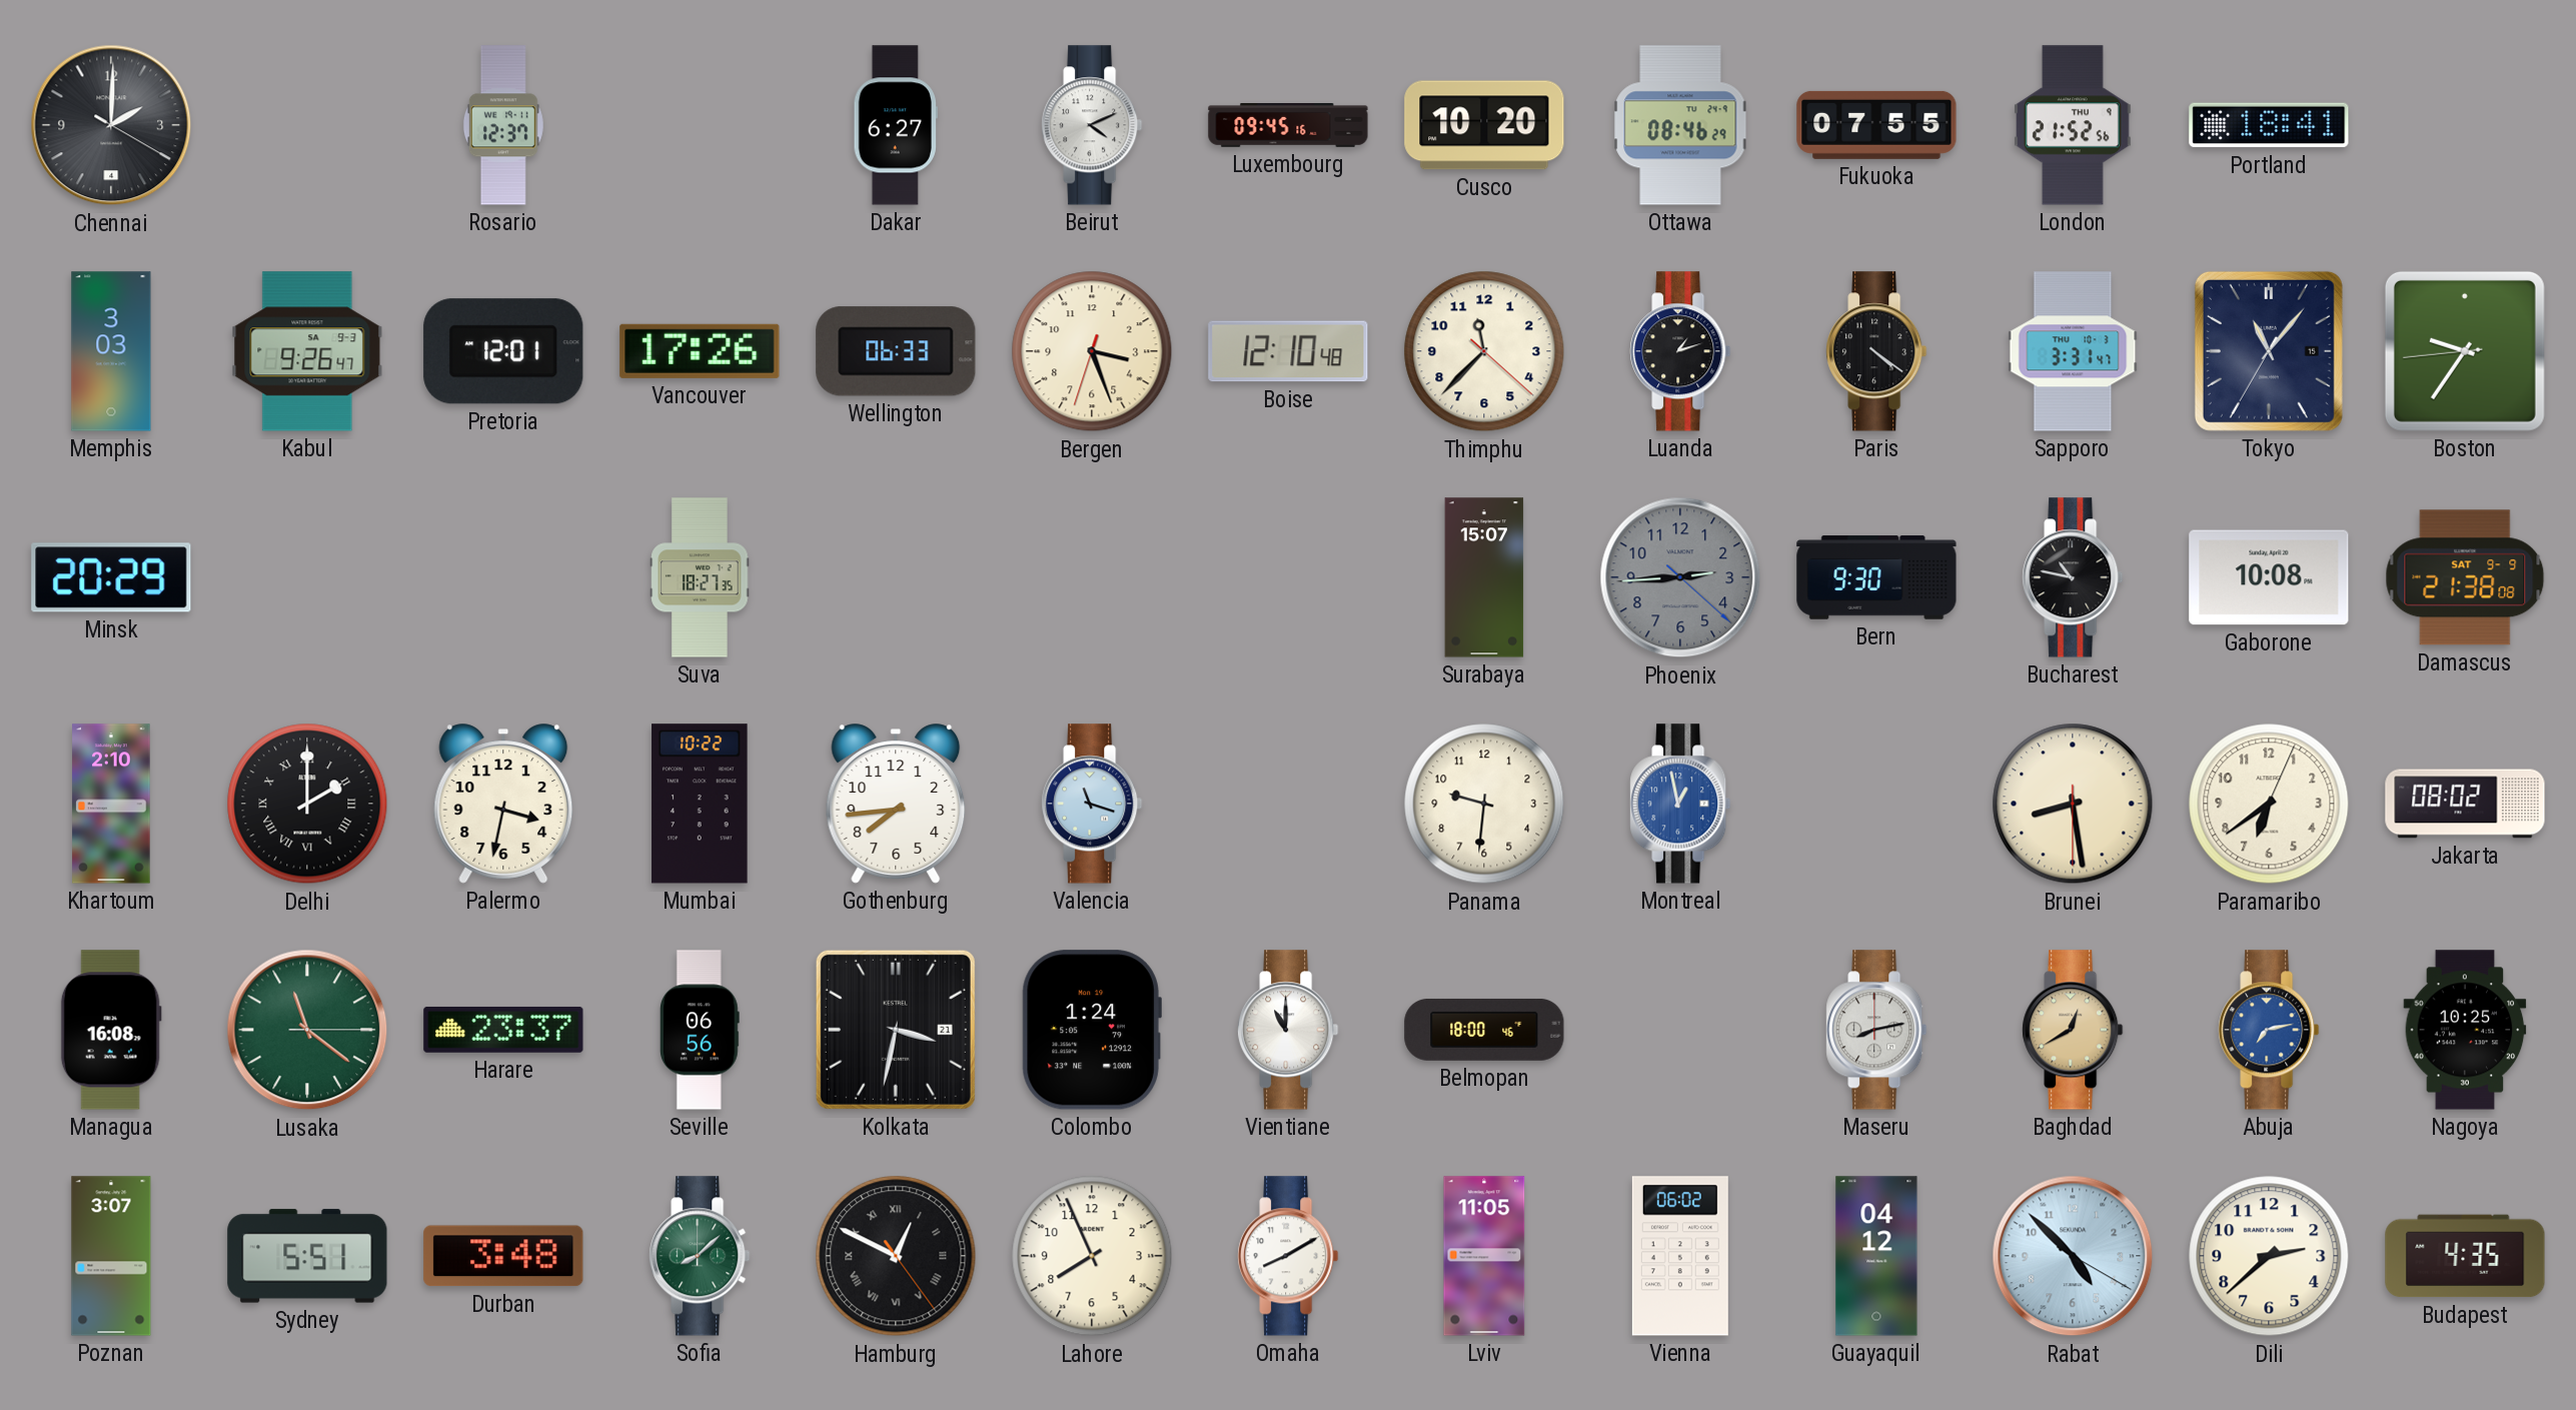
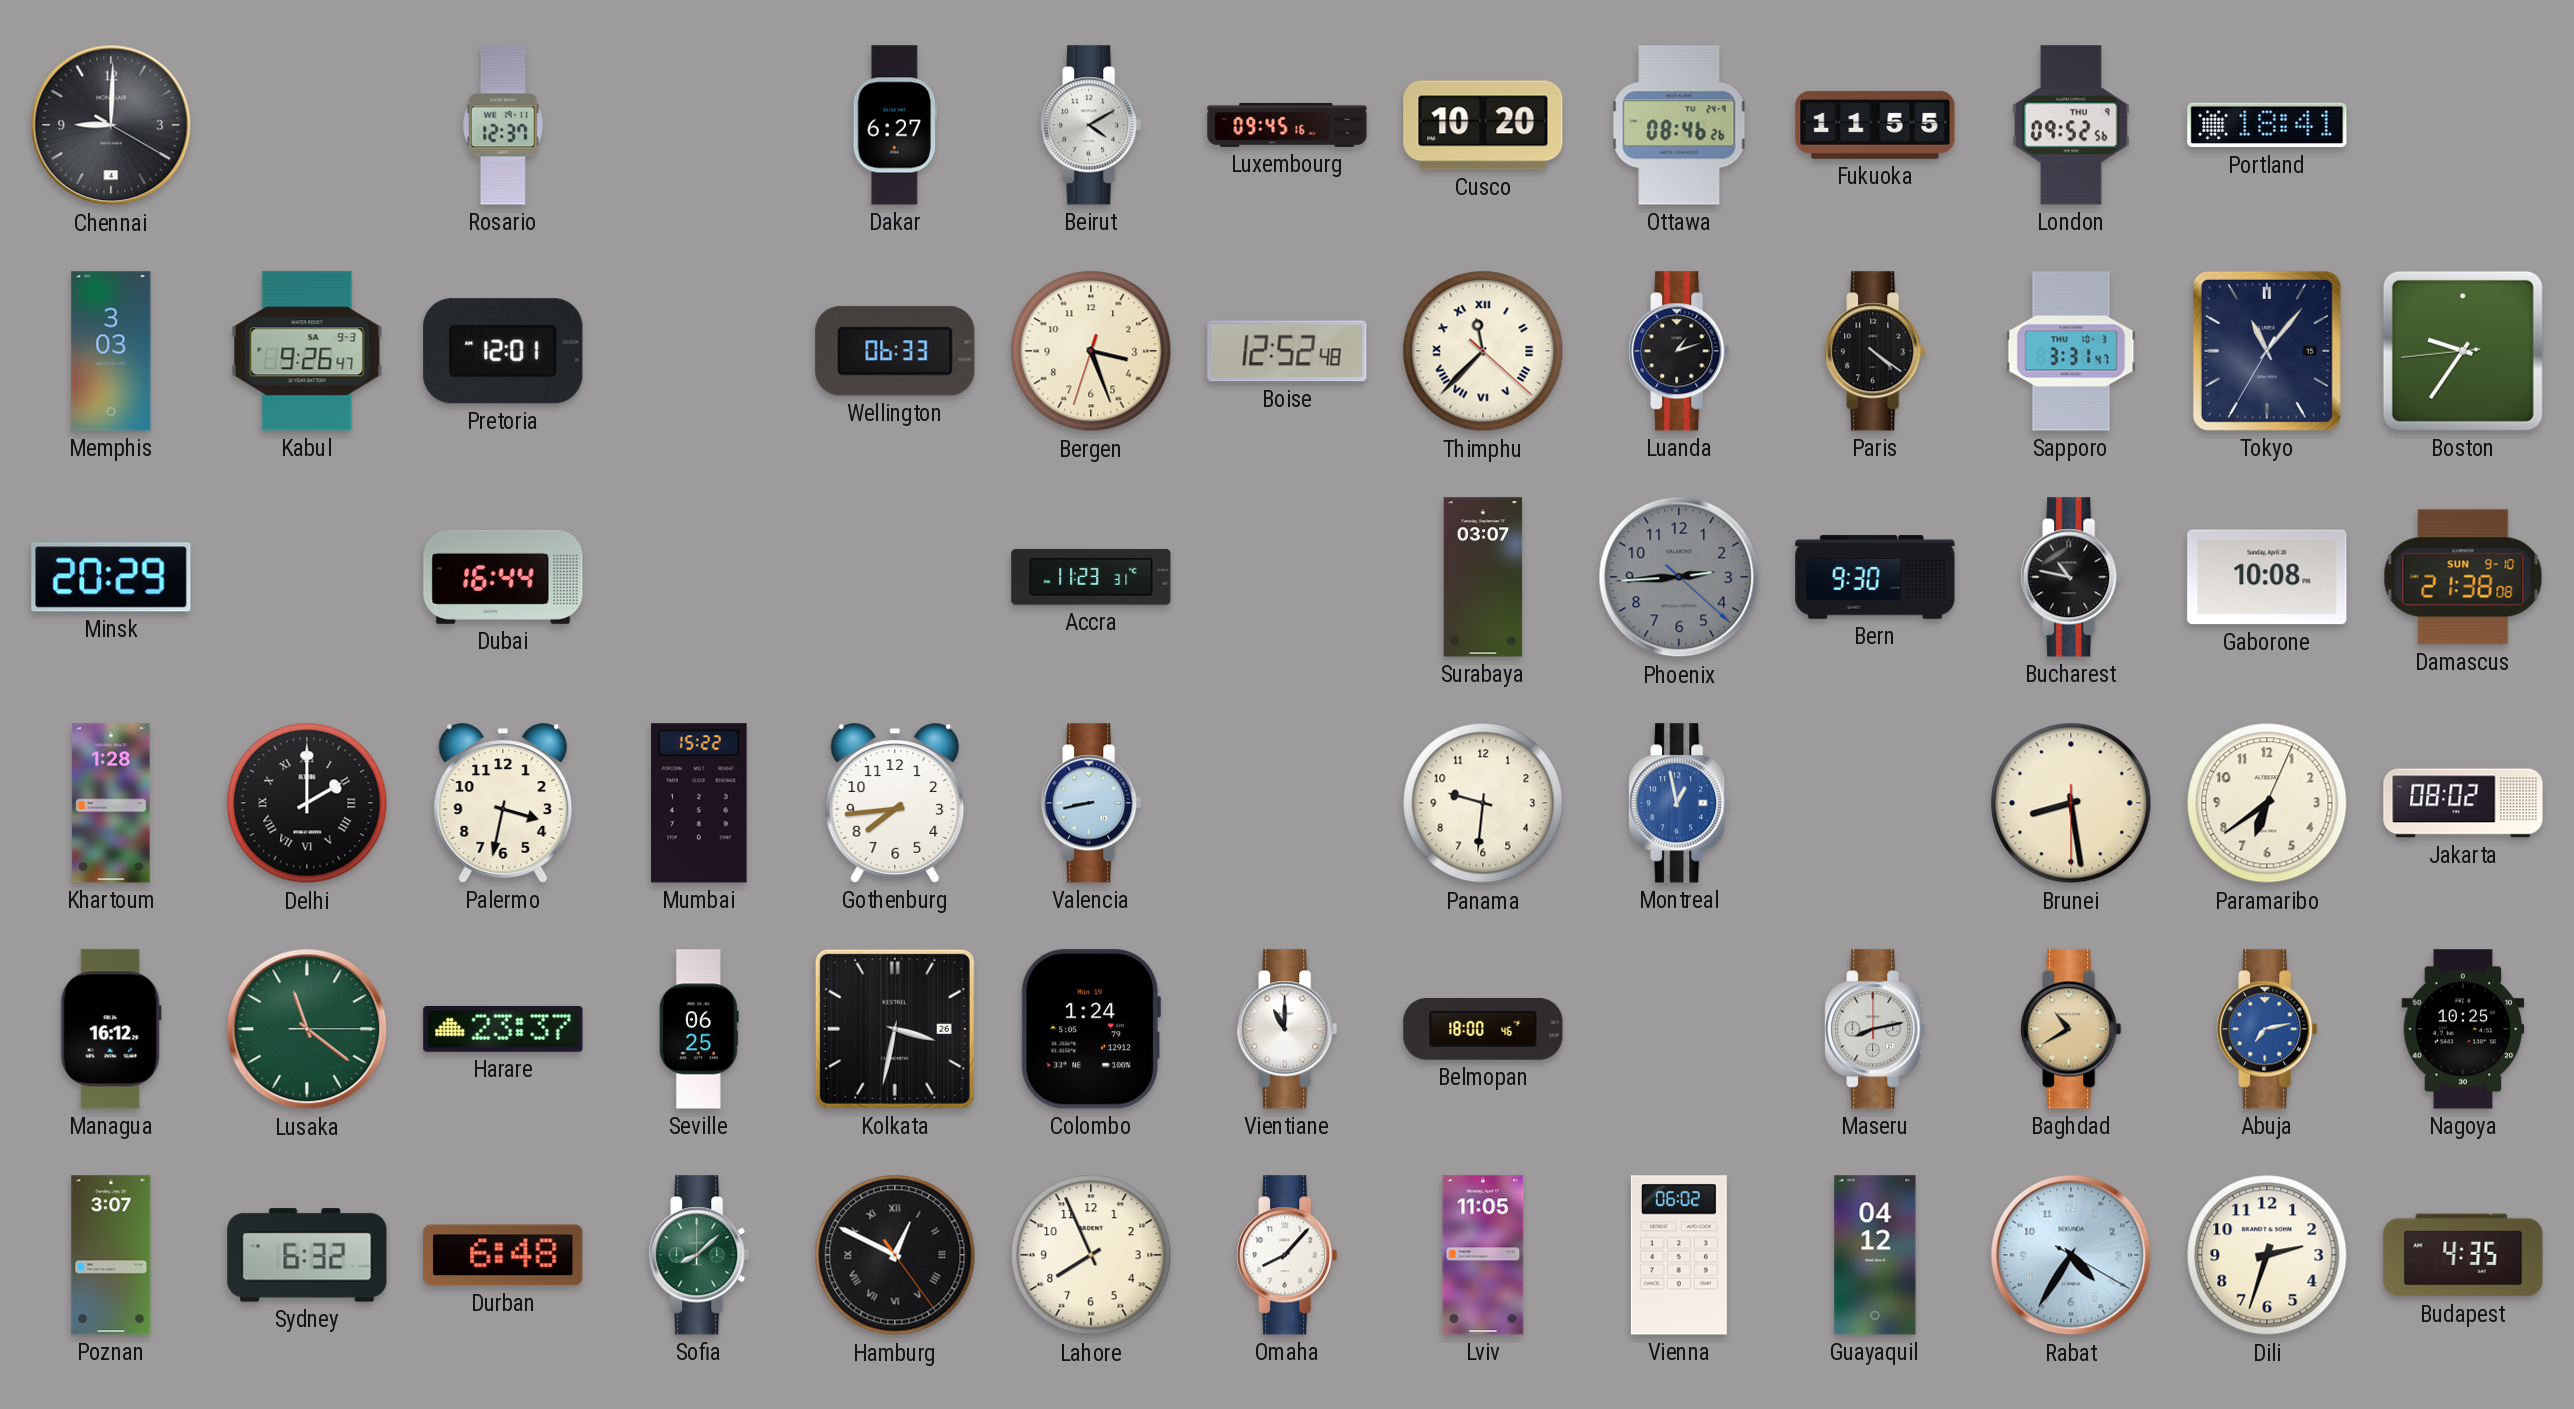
Chennai: 2:00 -> 9:00
Beirut: 4:11 -> 4:10
Ottawa: 08:46:29 -> 08:46:26
Fukuoka: 07:55 -> 11:55
London: 21:52 -> 09:52
Vancouver: 17:26 -> none
Boise: 12:10 -> 12:52
Thimphu numerals: Arabic -> Roman
Dubai: none -> 16:44
Suva: 18:27 -> none
Accra: none -> 11:23
Surabaya: 15:07 -> 03:07
Damascus date: SAT 9-9 -> SUN 9-10
Khartoum: 2:10 -> 1:28
Mumbai: 10:22 -> 15:22
Valencia: 11:18 -> 8:43
Managua: 16:08 -> 16:12
Seville: 06:56 -> 06:25
Kolkata date: 21 -> 26
Baghdad: 12:40 -> 10:40
Sydney: 5:51 -> 6:32
Durban: 3:48 -> 6:48
Omaha: 8:10 -> 8:07
Rabat: 4:52 -> 4:35
Dili: 2:38 -> 2:33
